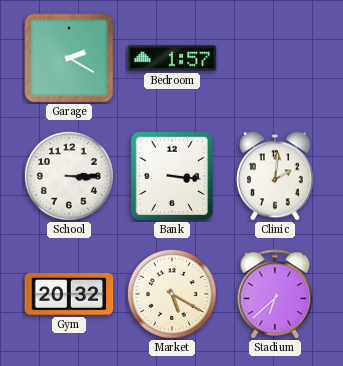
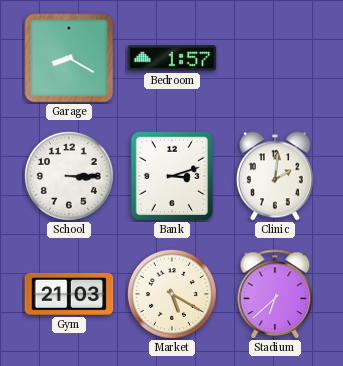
Garage: 2:20 -> 8:20
Bank: 3:16 -> 3:12
Gym: 20:32 -> 21:03
